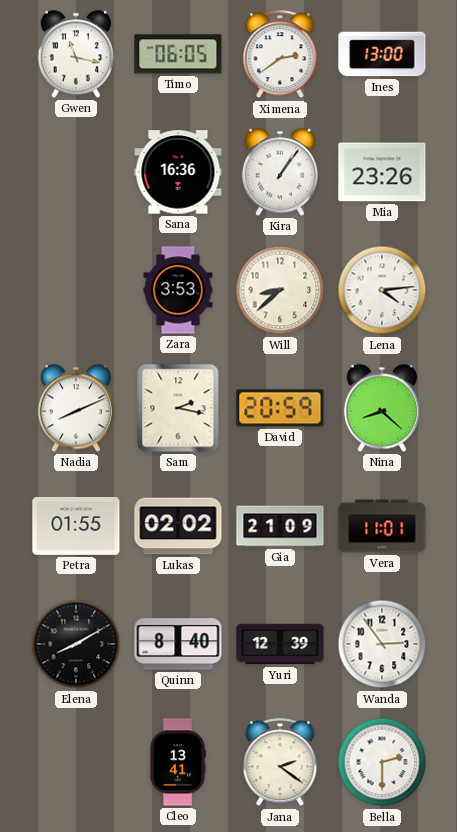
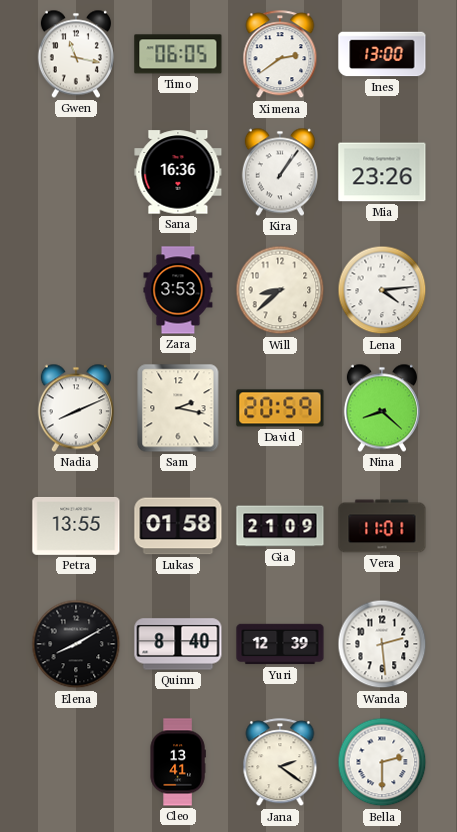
Petra: 01:55 -> 13:55
Lukas: 02:02 -> 01:58
Wanda: 2:54 -> 2:29
